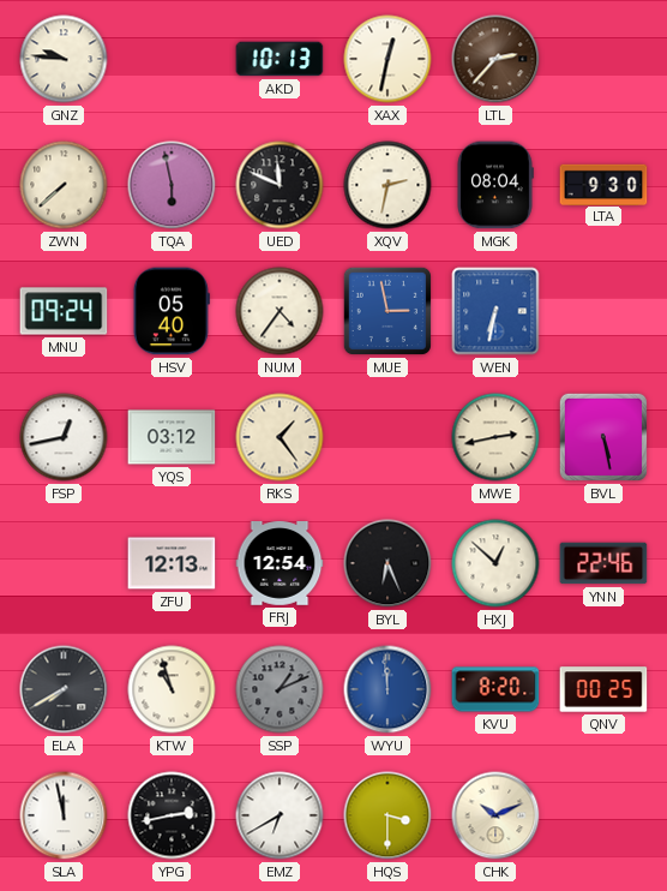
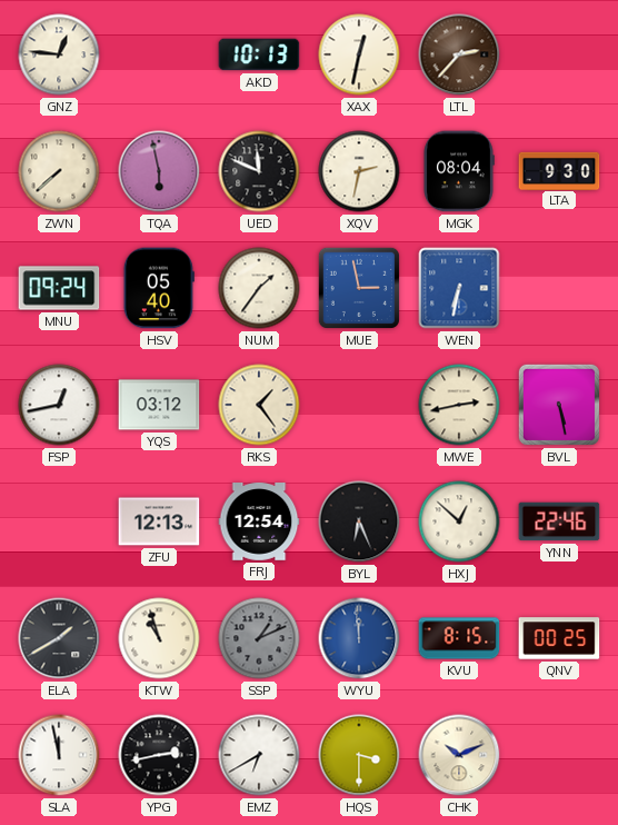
GNZ: 9:46 -> 12:46
NUM: 4:36 -> 1:36
ELA: 7:40 -> 1:40
KVU: 8:20 -> 8:15
